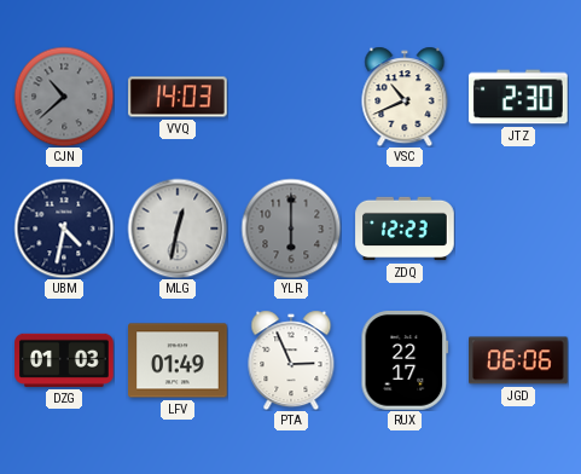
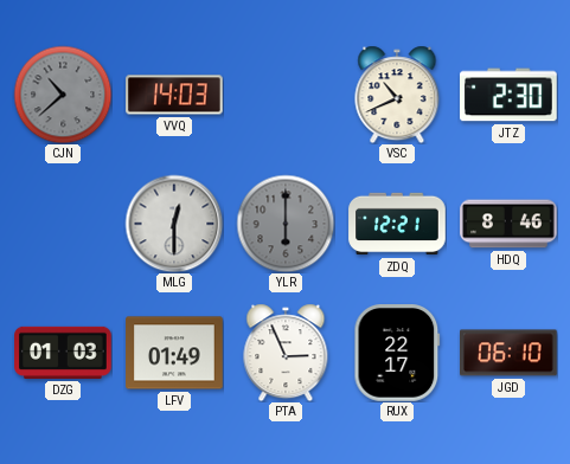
UBM: 4:32 -> none
MLG: 12:32 -> 12:30
ZDQ: 12:23 -> 12:21
HDQ: none -> 8:46
JGD: 06:06 -> 06:10
